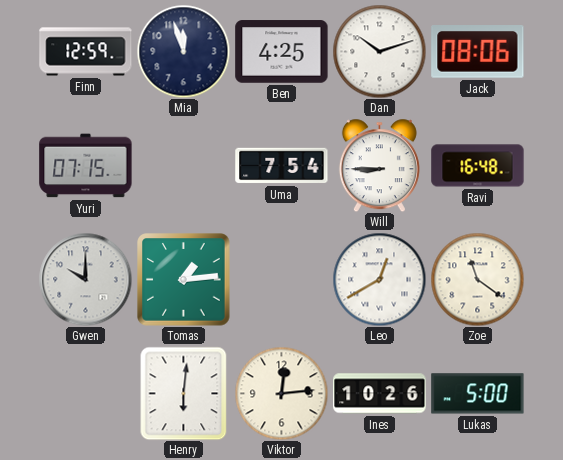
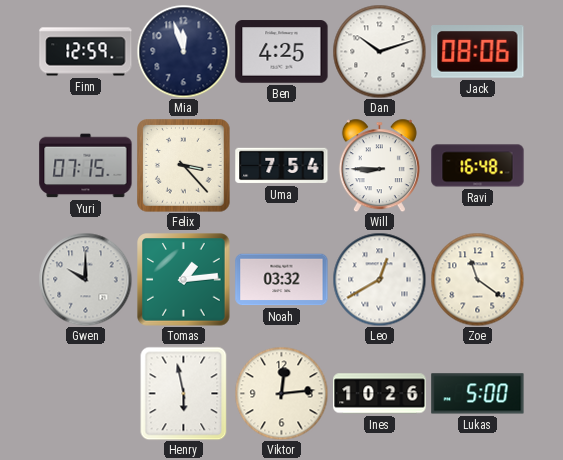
Felix: none -> 3:23
Noah: none -> 03:32
Henry: 6:01 -> 5:58
